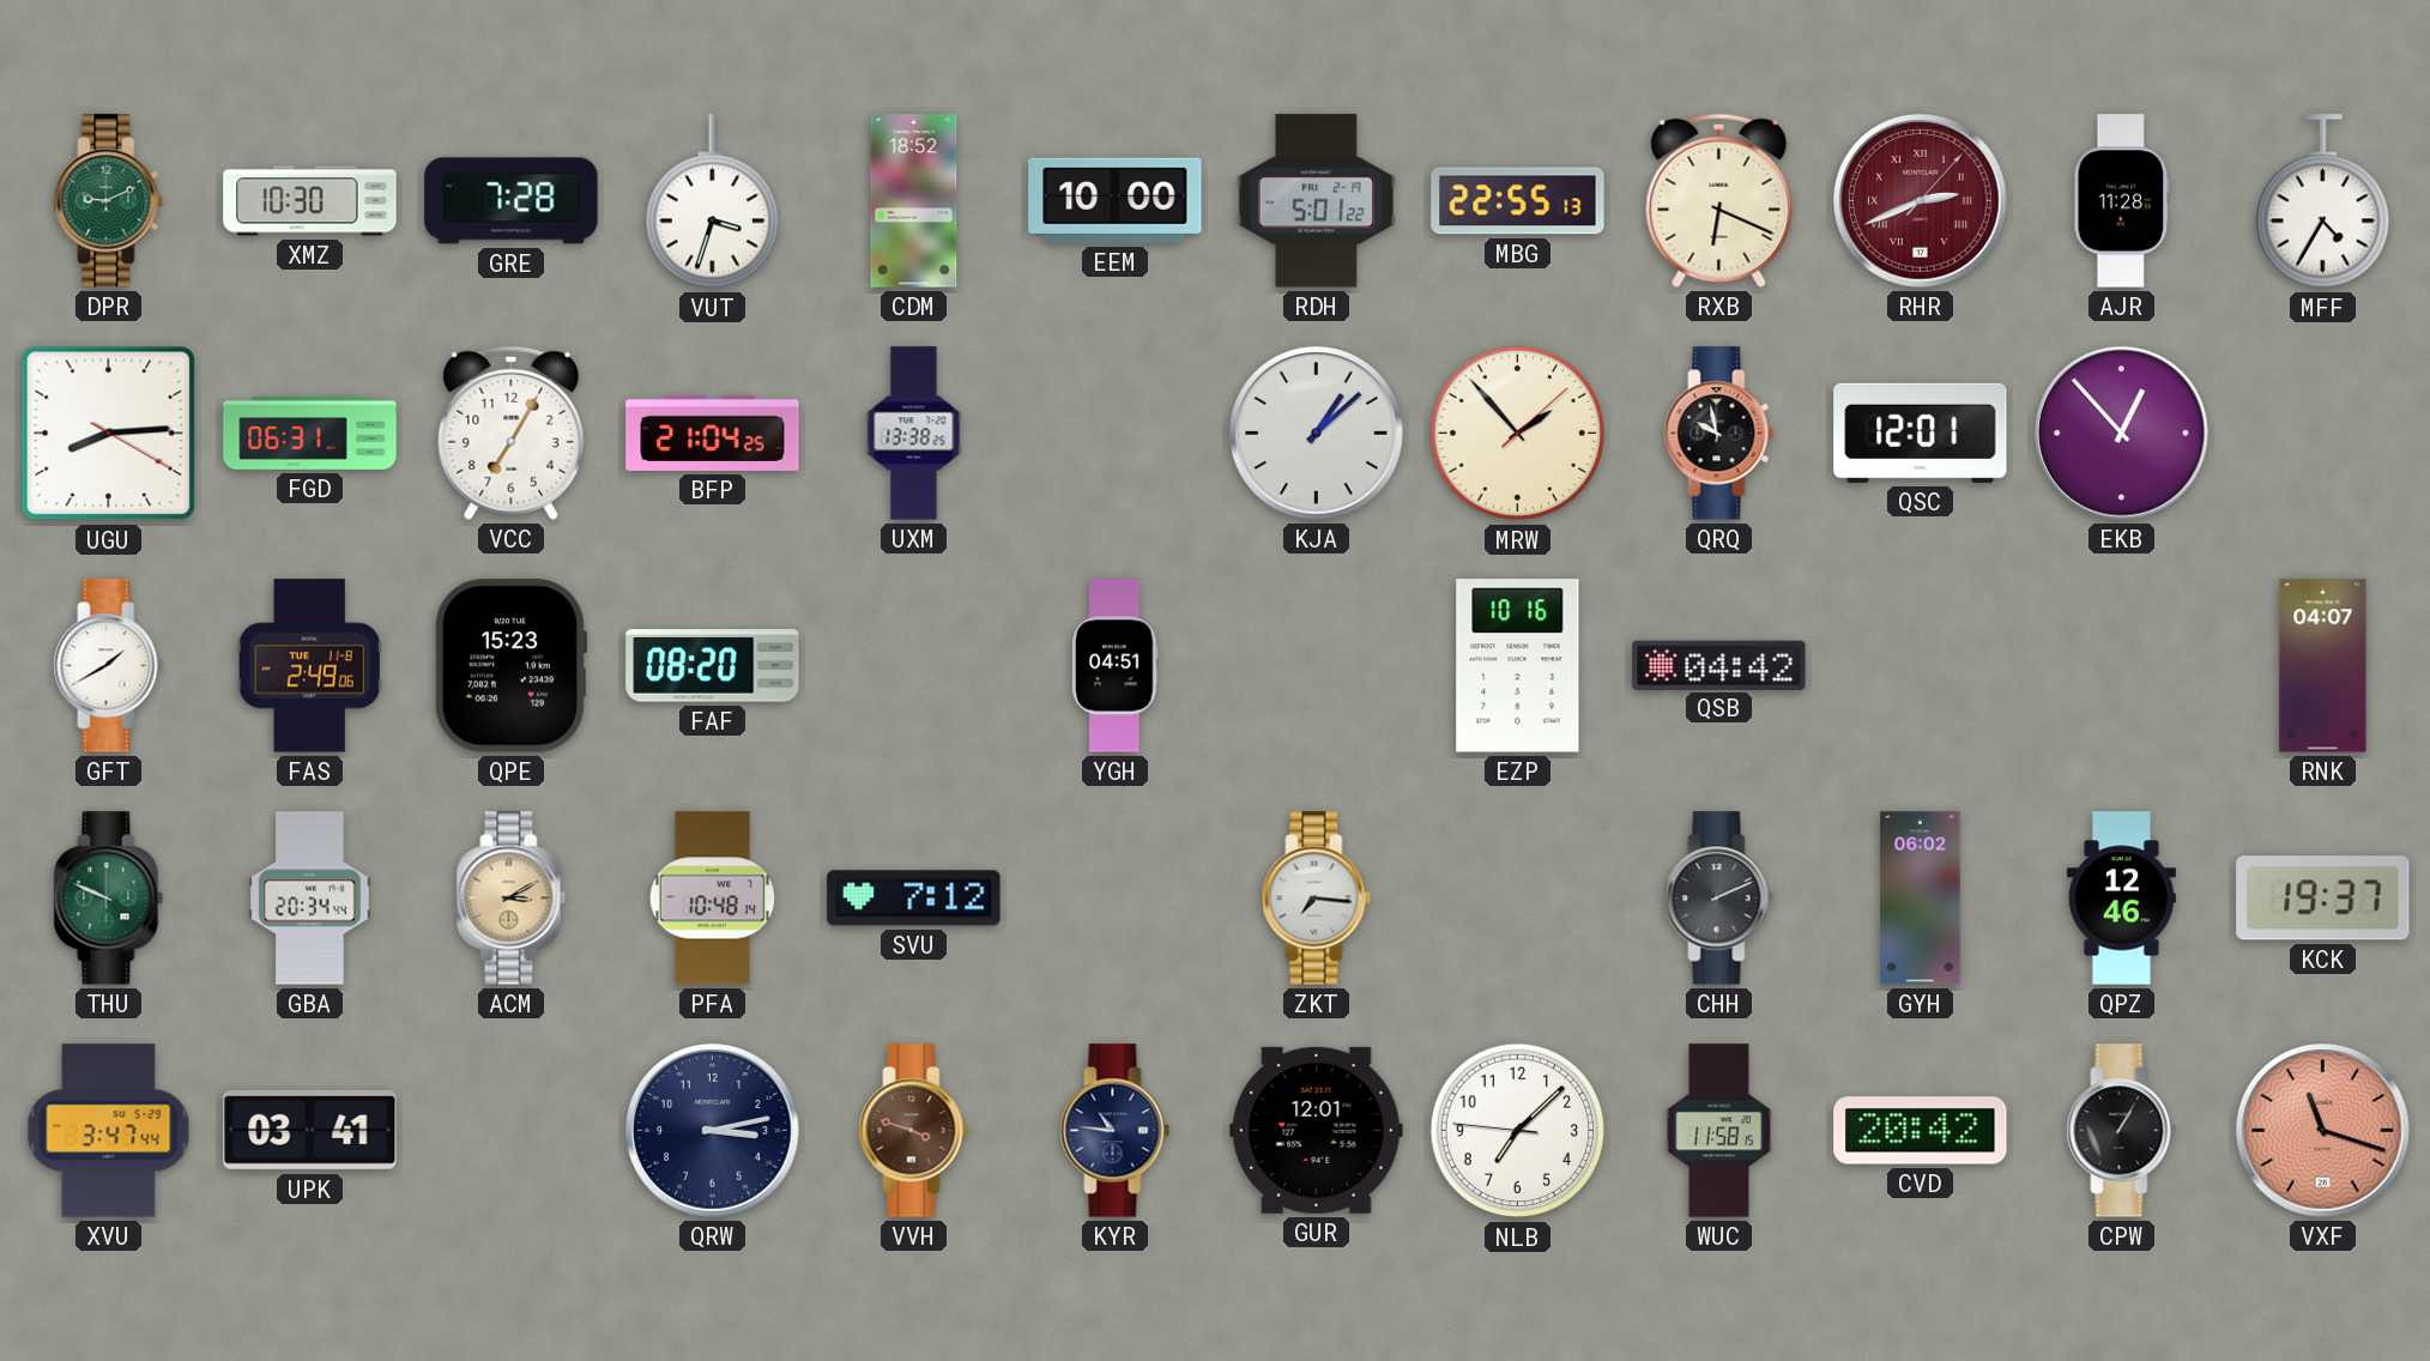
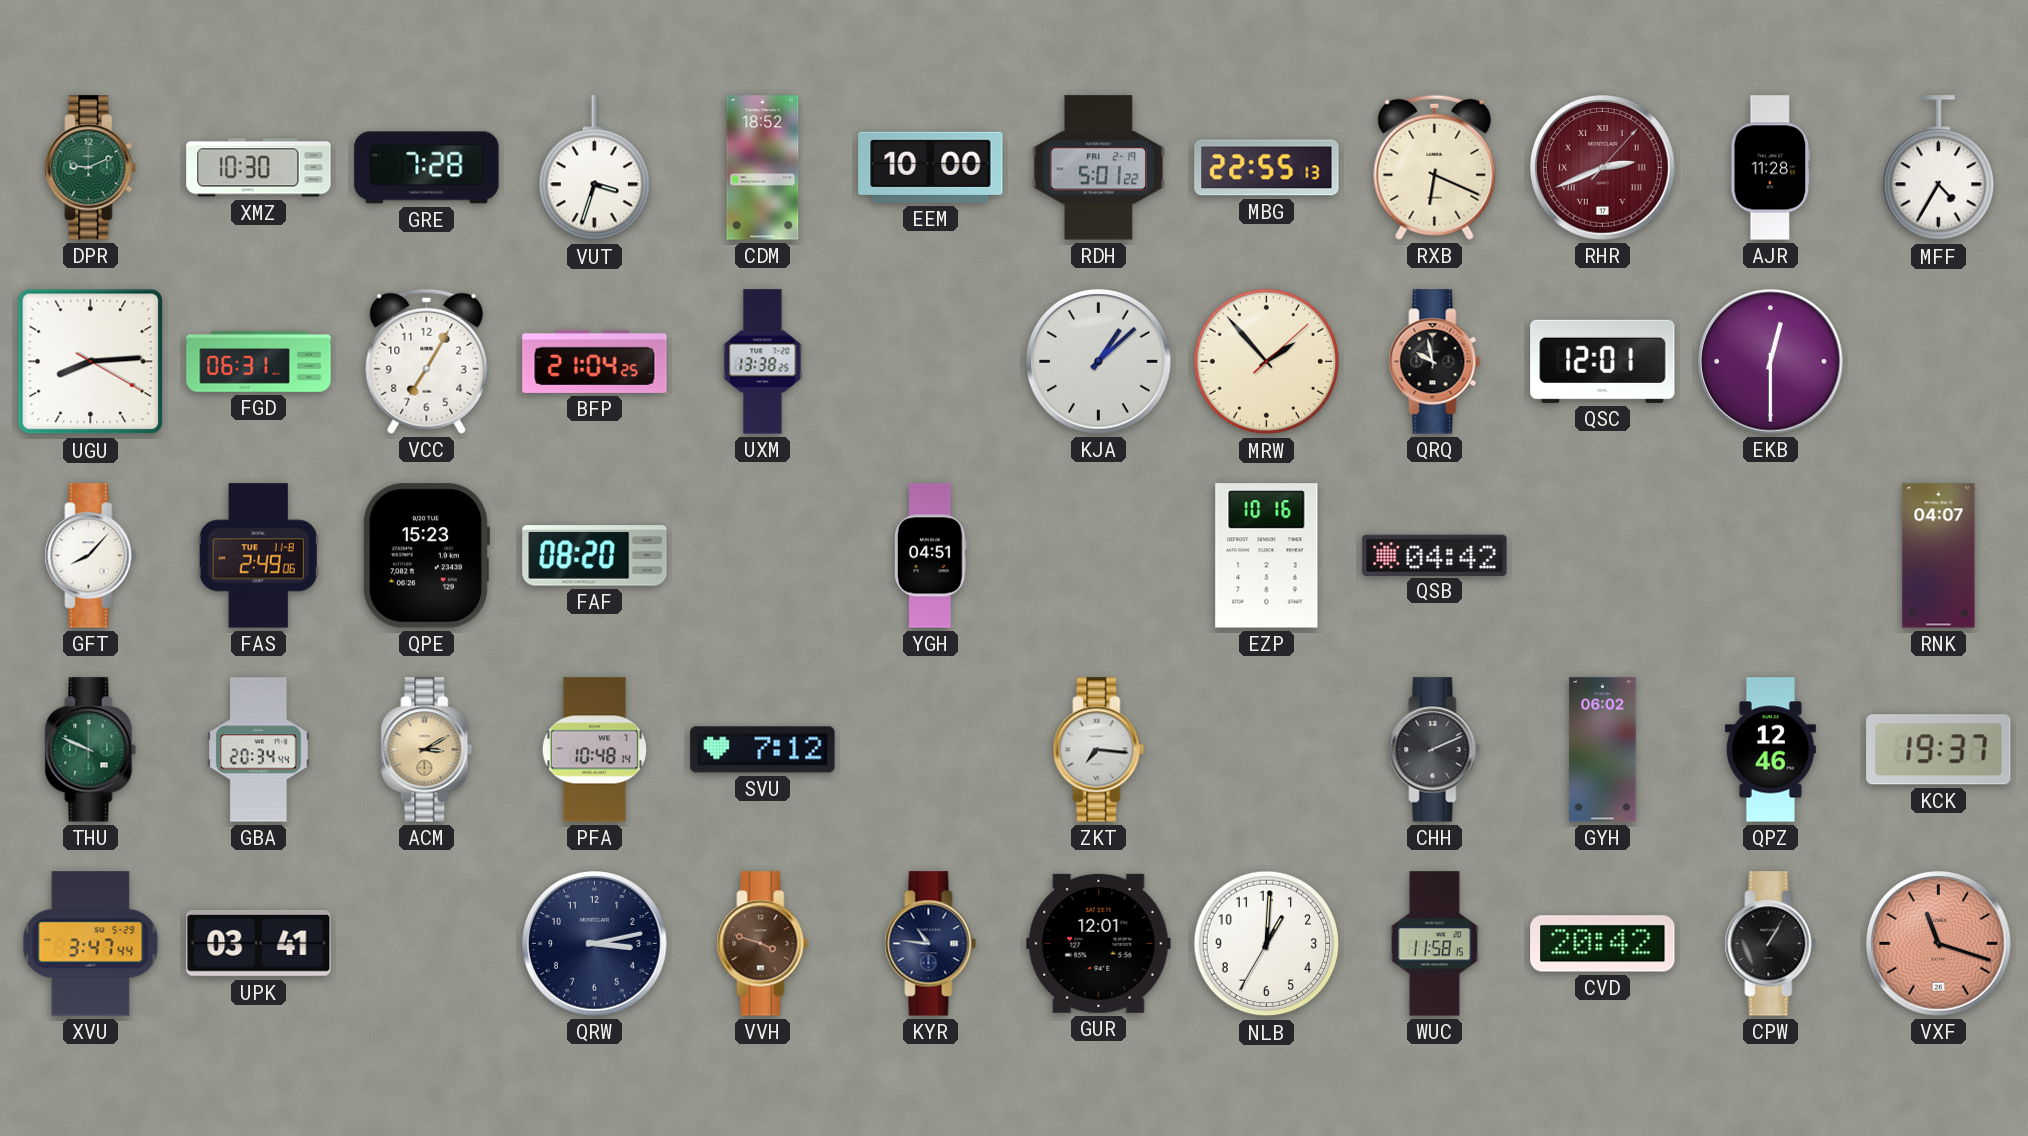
EKB: 12:53 -> 12:30
GFT: 1:40 -> 8:07
NLB: 7:07 -> 1:00
